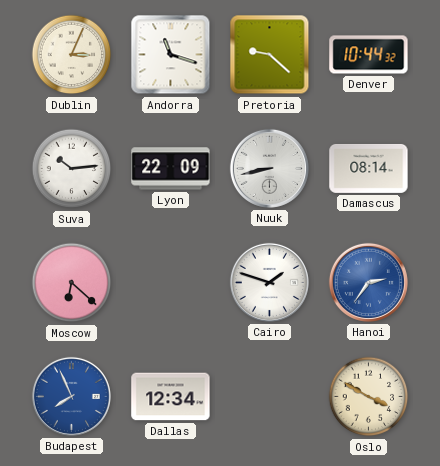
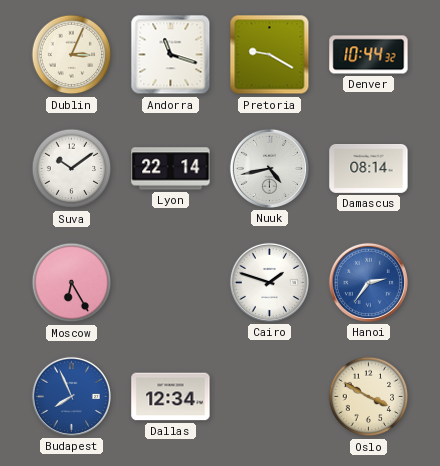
Pretoria: 9:22 -> 9:20
Suva: 10:14 -> 10:09
Lyon: 22:09 -> 22:14
Nuuk: 8:43 -> 4:43
Moscow: 6:22 -> 6:25
